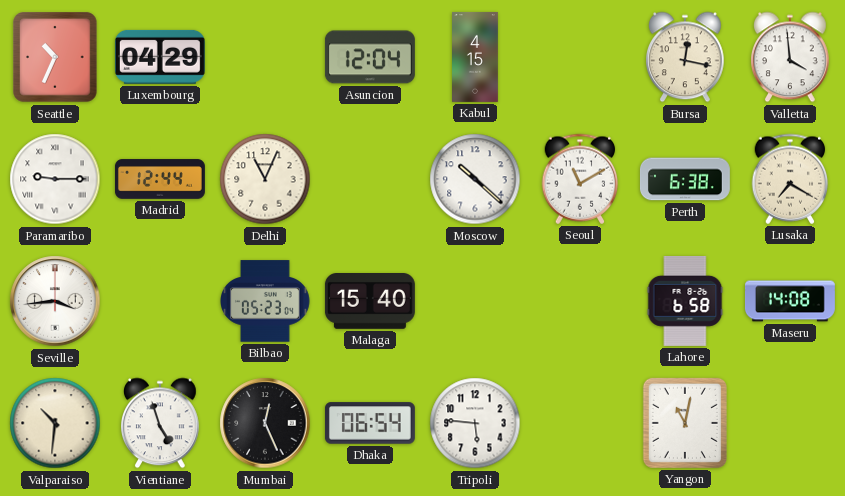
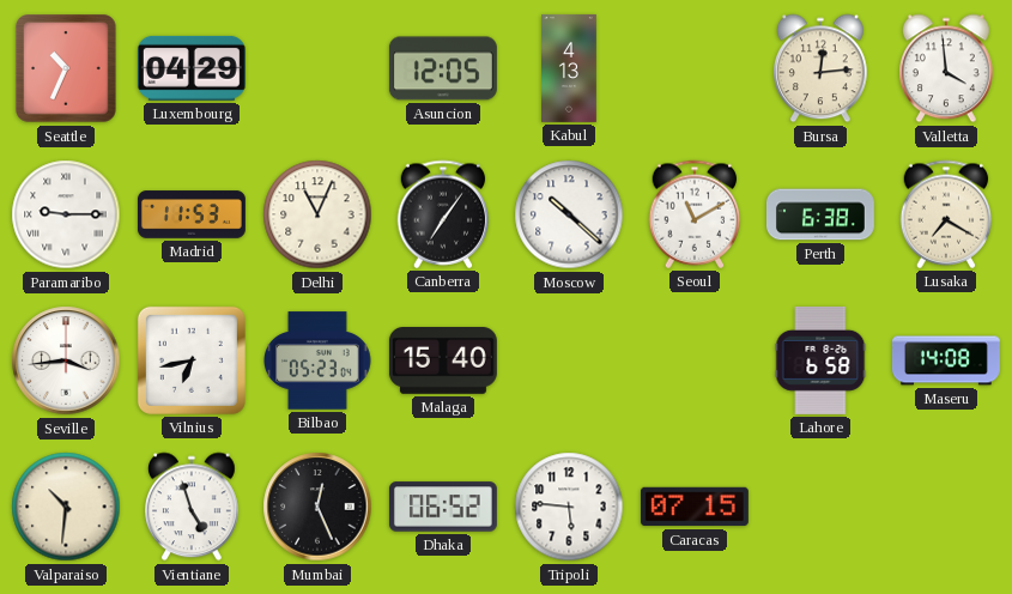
Asuncion: 12:04 -> 12:05
Kabul: 4:15 -> 4:13
Bursa: 12:17 -> 12:14
Madrid: 12:44 -> 11:53
Canberra: none -> 7:06
Vilnius: none -> 6:43
Dhaka: 06:54 -> 06:52
Caracas: none -> 07:15
Yangon: 11:02 -> none
